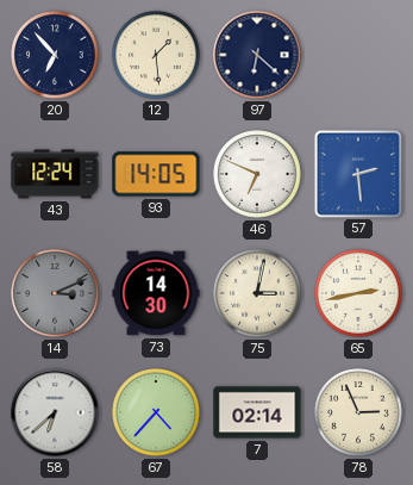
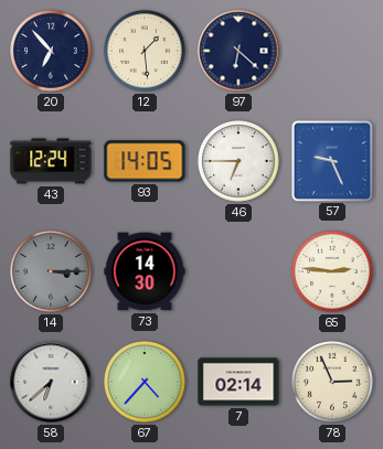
46: 6:49 -> 6:45
57: 2:29 -> 9:26
14: 3:11 -> 3:15
75: 3:02 -> none
65: 2:43 -> 2:46
